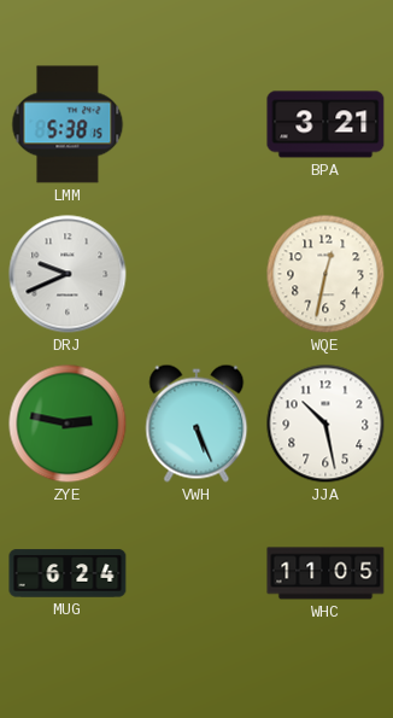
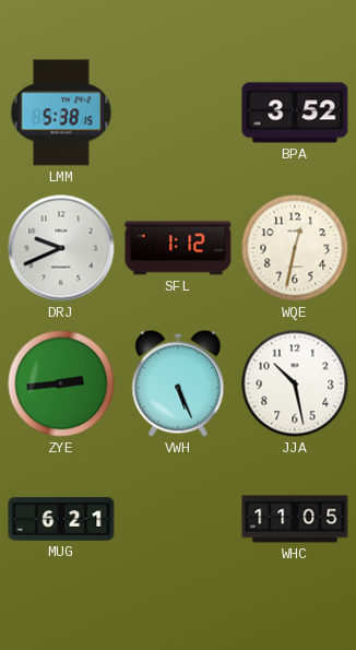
BPA: 3:21 -> 3:52
SFL: none -> 1:12
ZYE: 2:47 -> 2:44
MUG: 6:24 -> 6:21
